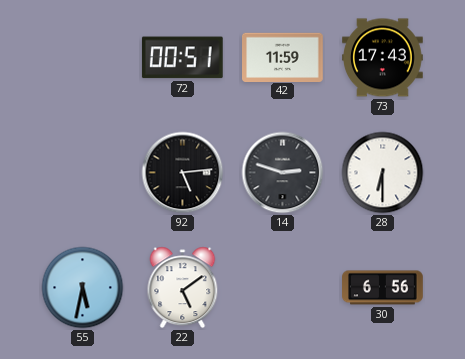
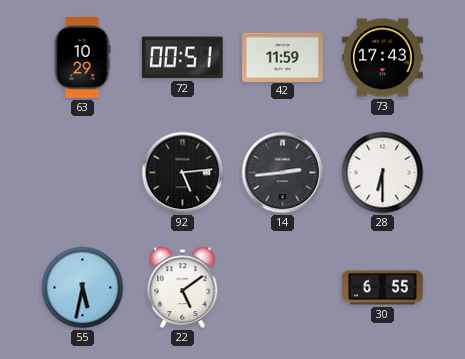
63: none -> 10:29
14: 2:48 -> 2:44
30: 6:56 -> 6:55
